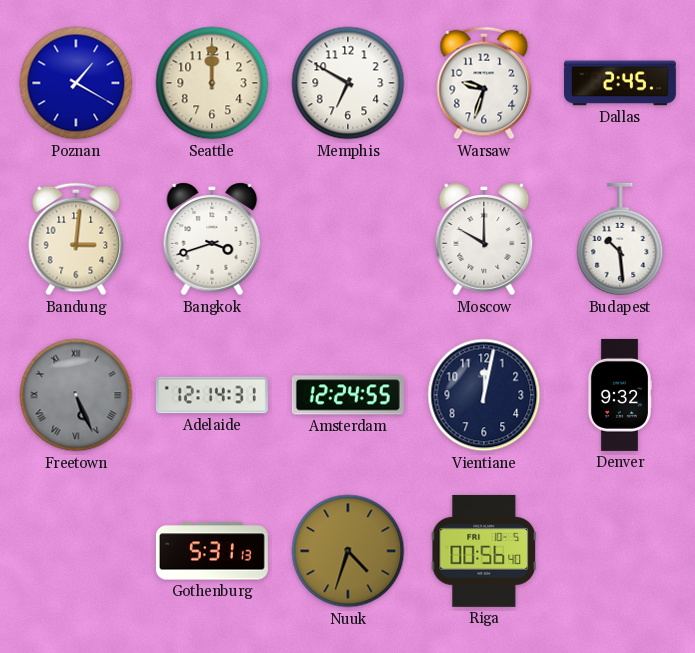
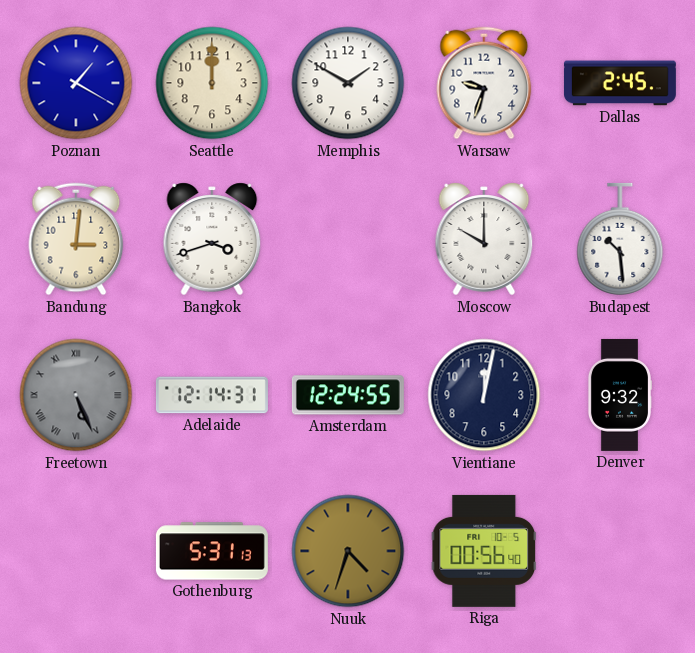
Memphis: 6:50 -> 1:50
